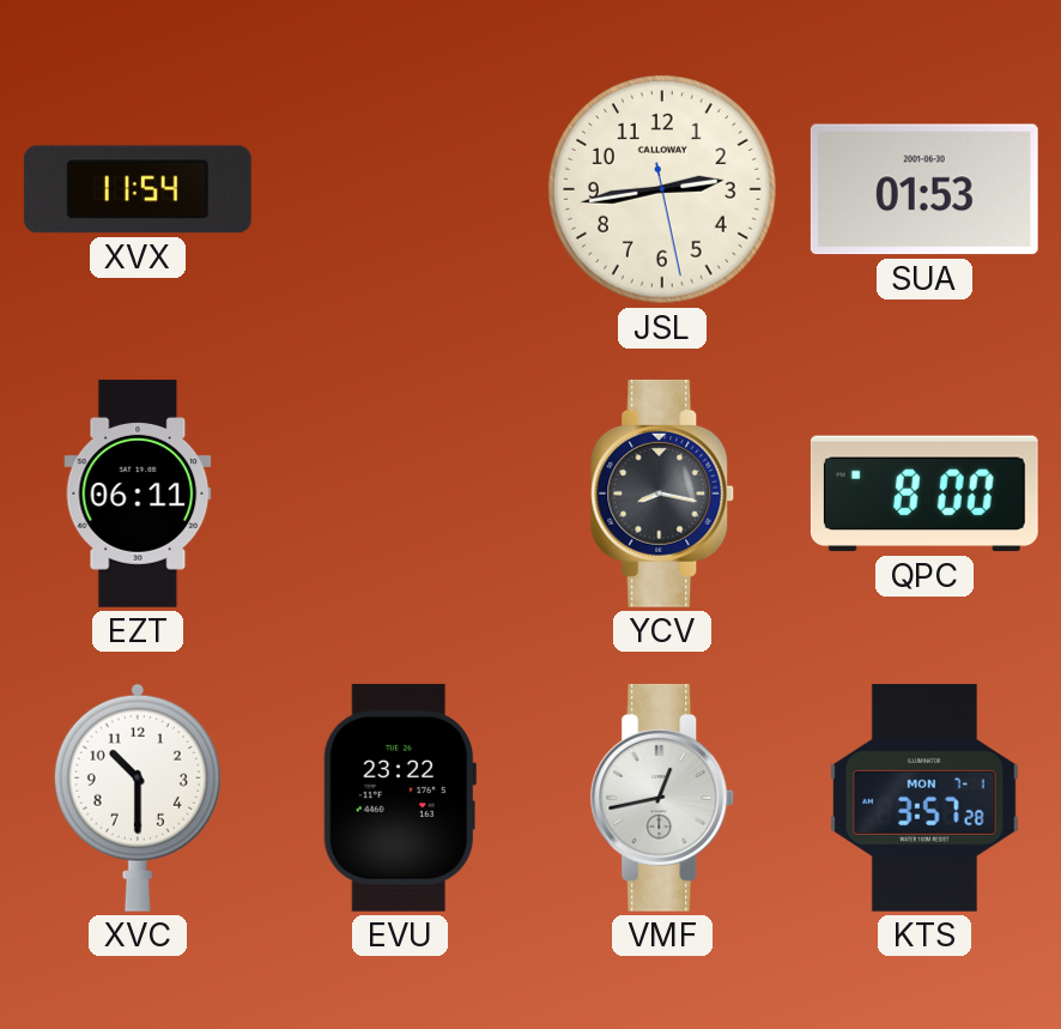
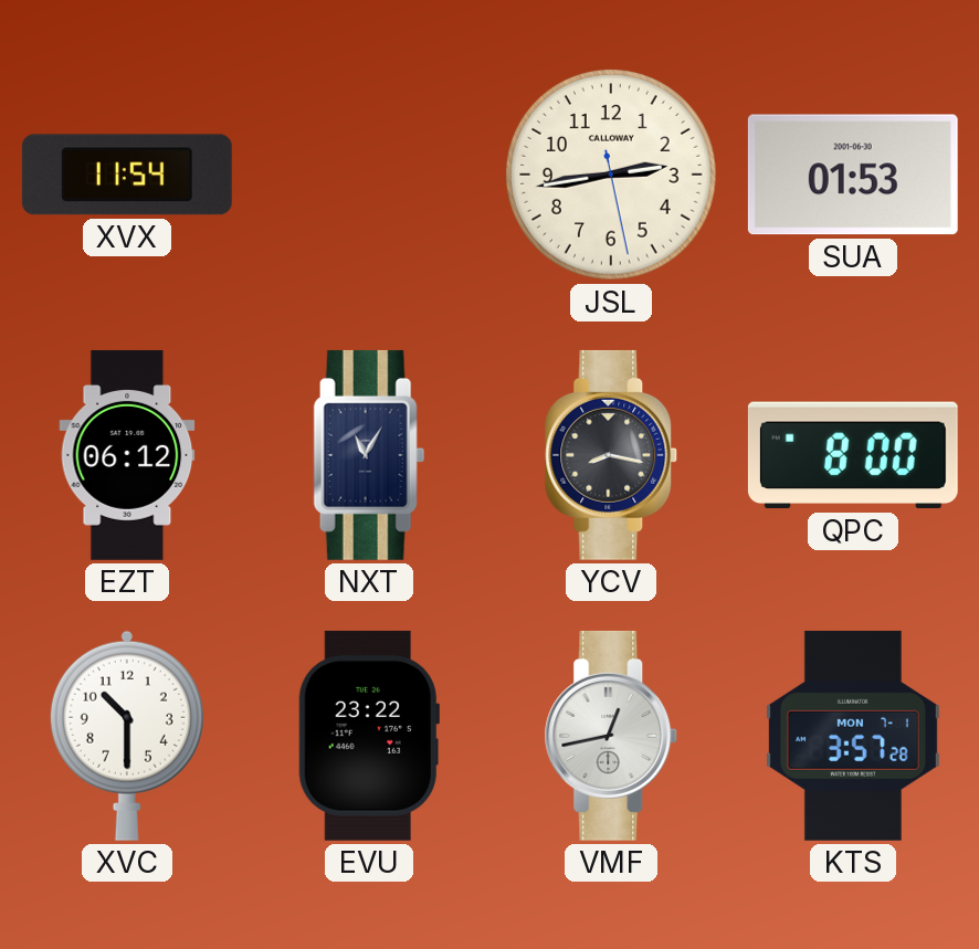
EZT: 06:11 -> 06:12
NXT: none -> 11:05
